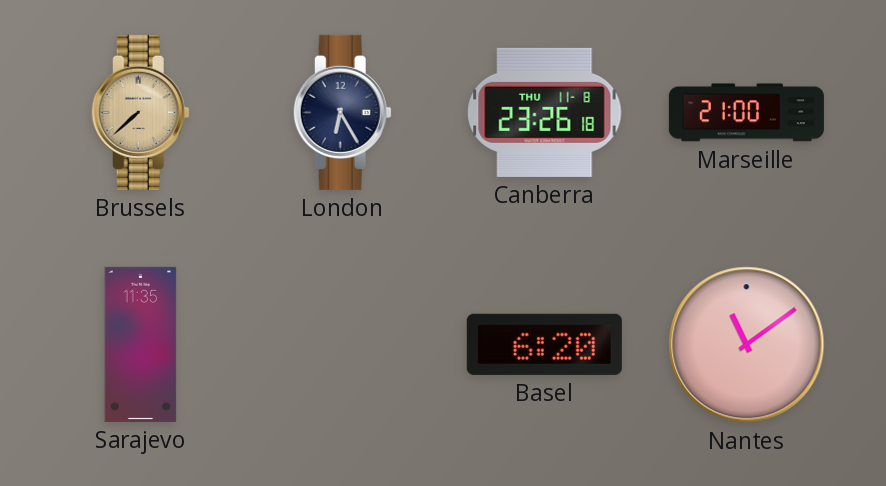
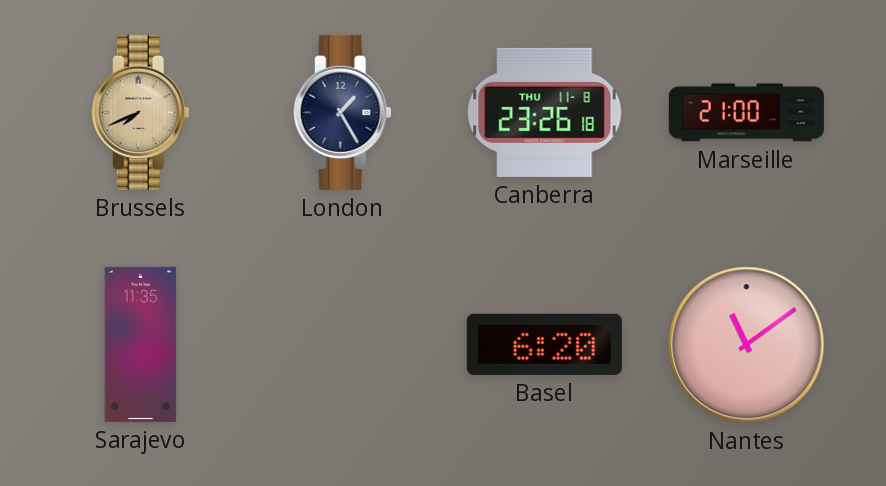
Brussels: 7:38 -> 7:41
London: 6:25 -> 1:25
